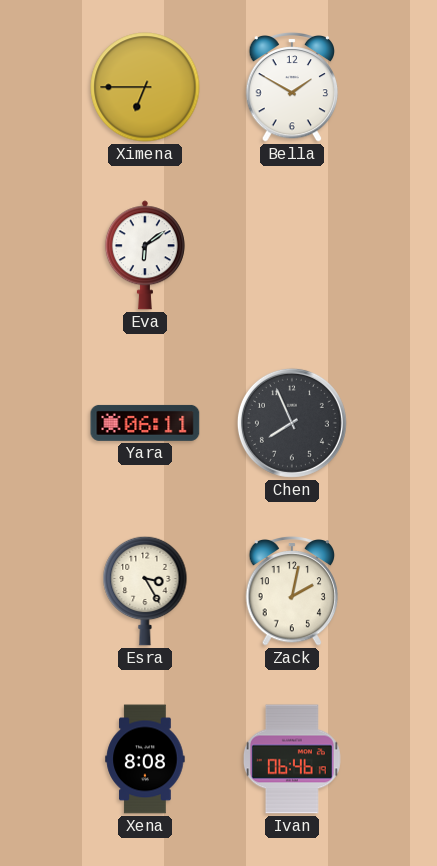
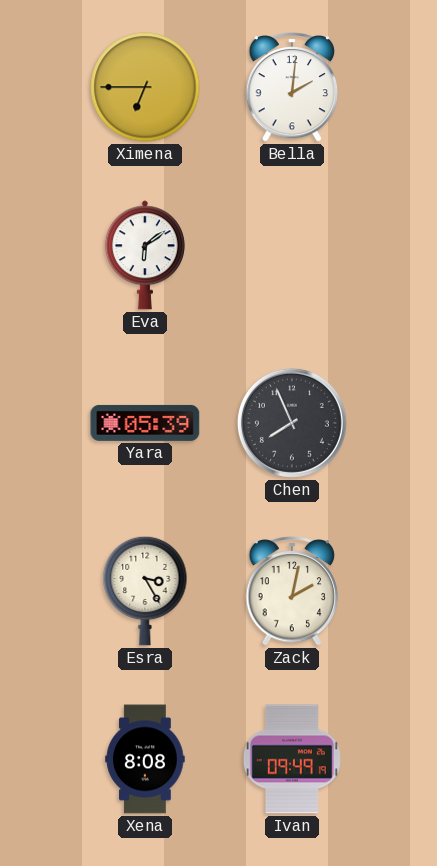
Bella: 1:50 -> 2:01
Yara: 06:11 -> 05:39
Ivan: 06:46 -> 09:49
